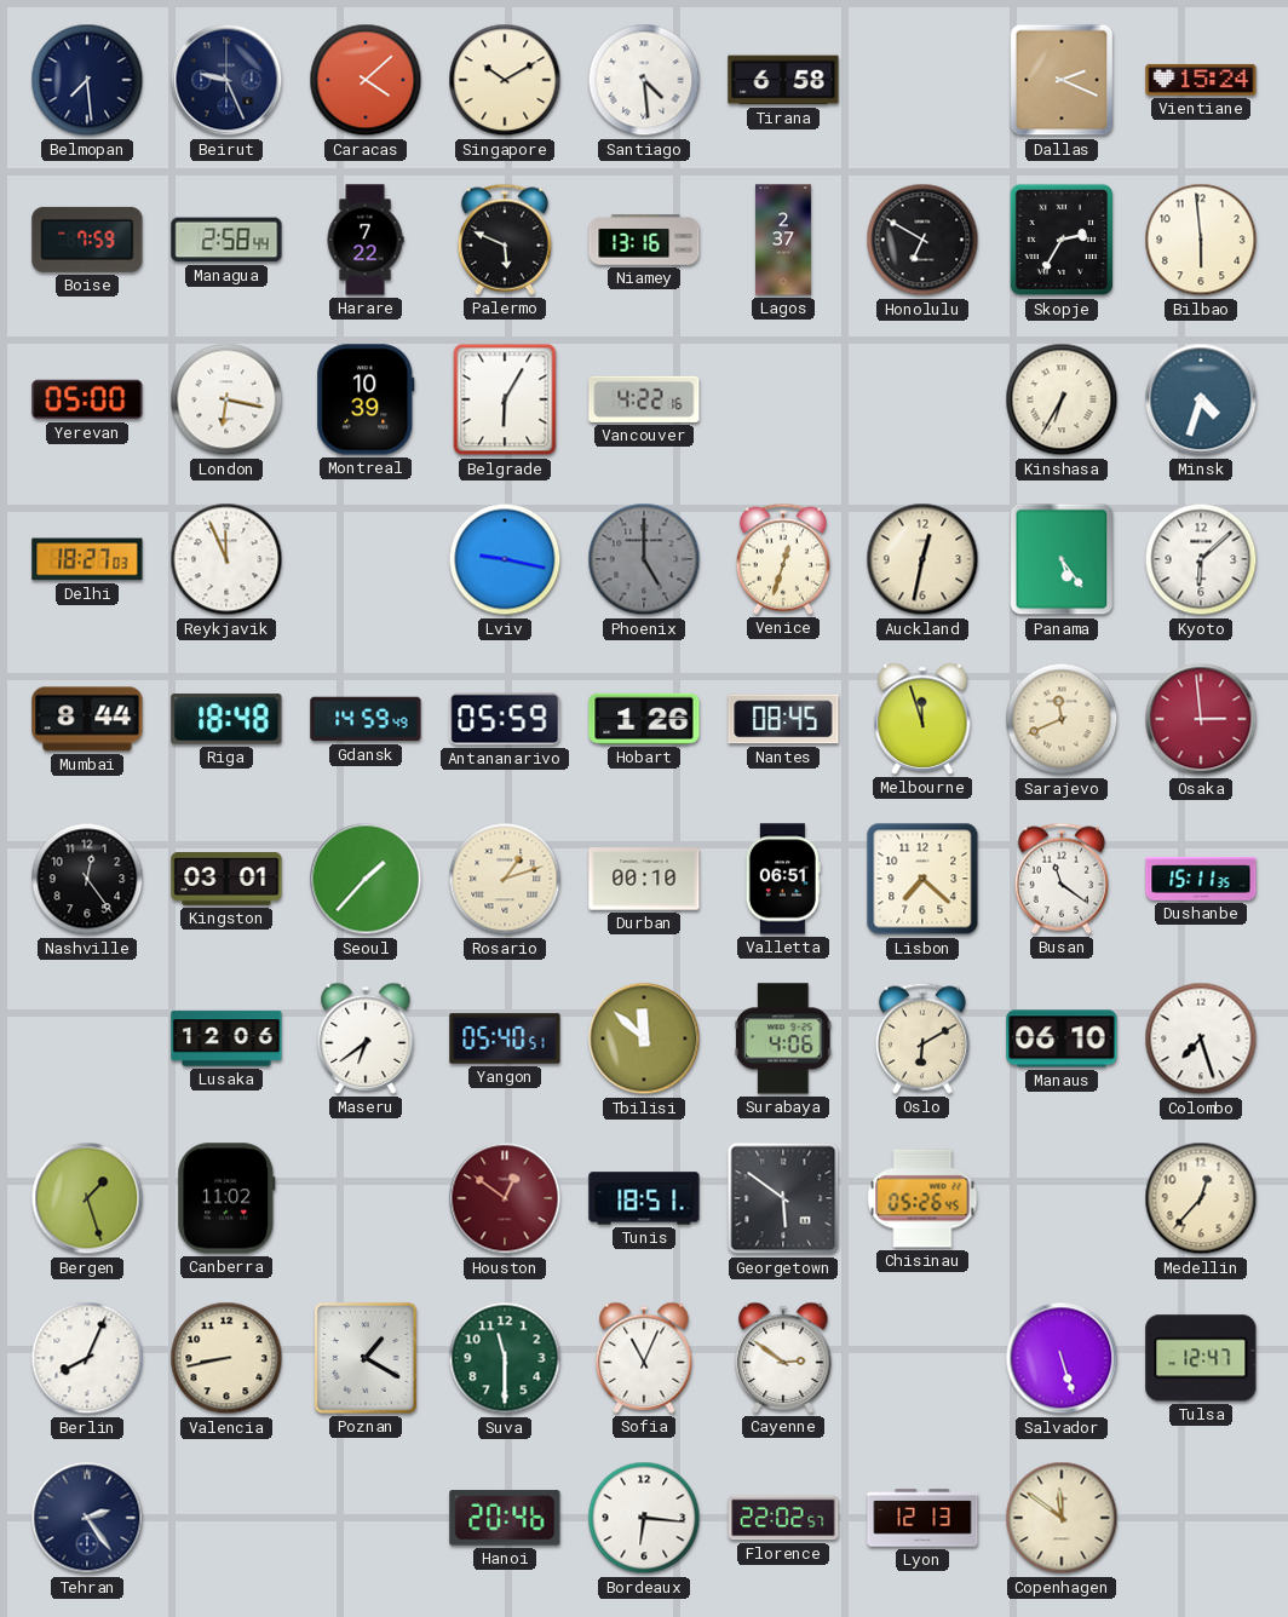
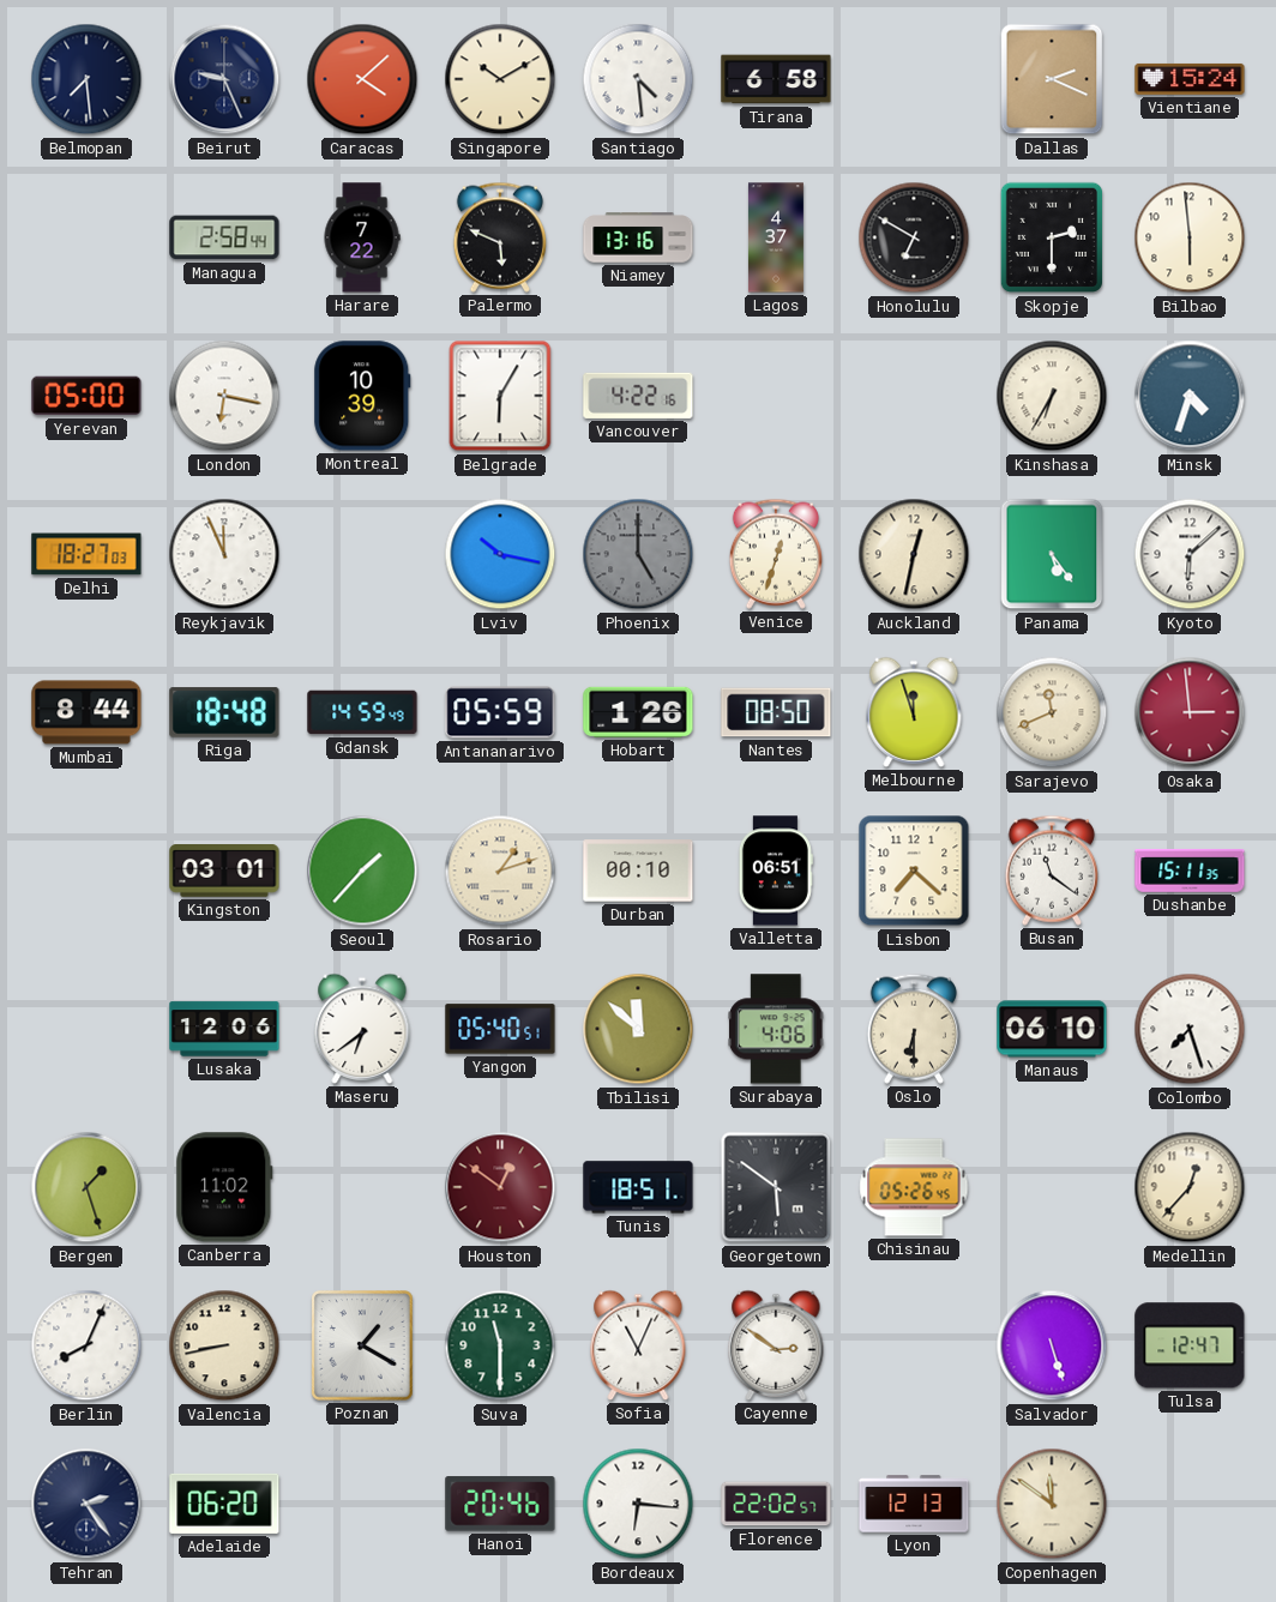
Boise: 7:59 -> none
Lagos: 2:37 -> 4:37
Skopje: 2:35 -> 2:30
Lviv: 9:17 -> 10:17
Nantes: 08:45 -> 08:50
Nashville: 12:24 -> none
Oslo: 6:10 -> 6:30
Adelaide: none -> 06:20
